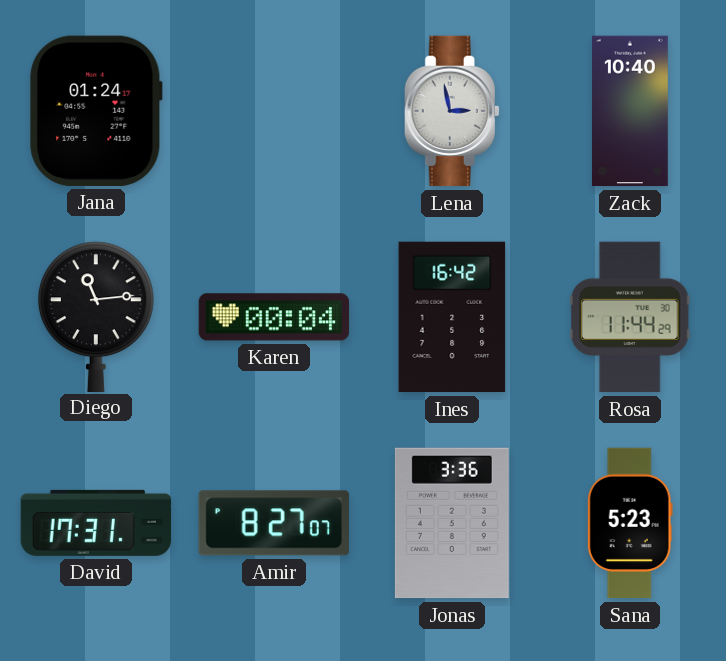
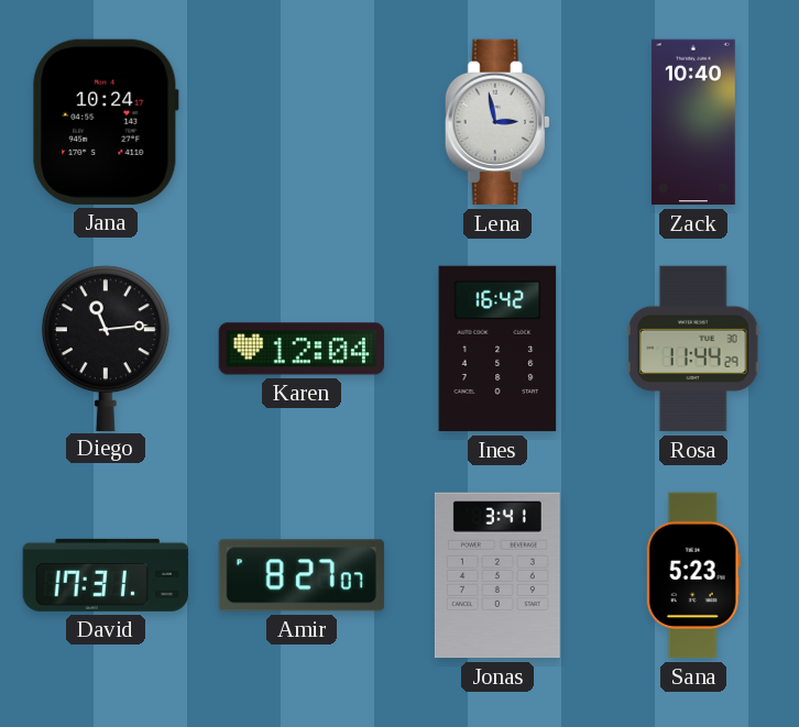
Jana: 01:24 -> 10:24
Karen: 00:04 -> 12:04
Jonas: 3:36 -> 3:41
